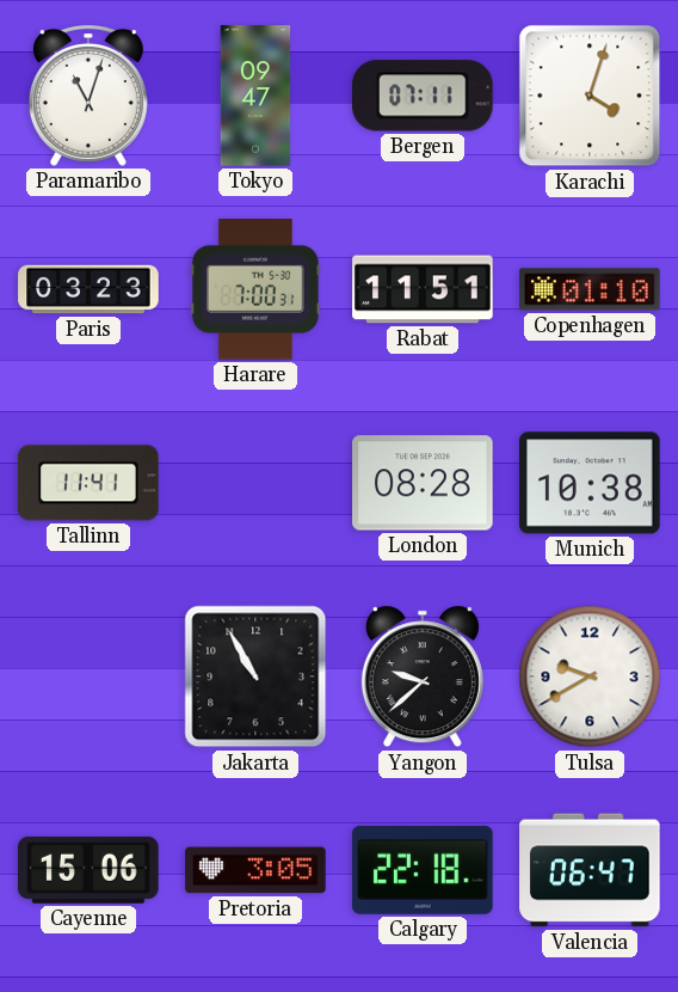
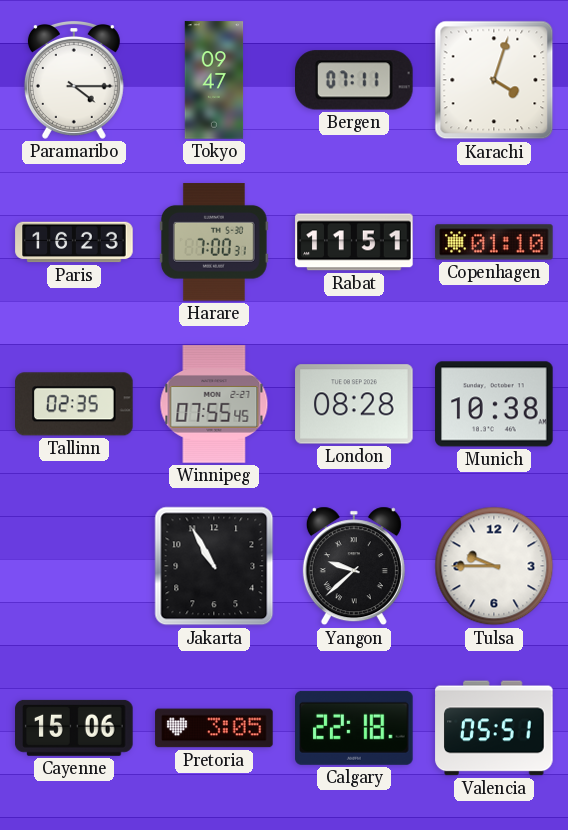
Paramaribo: 11:03 -> 4:15
Paris: 03:23 -> 16:23
Tallinn: 11:41 -> 02:35
Winnipeg: none -> 07:55
Tulsa: 9:40 -> 9:45
Valencia: 06:47 -> 05:51
